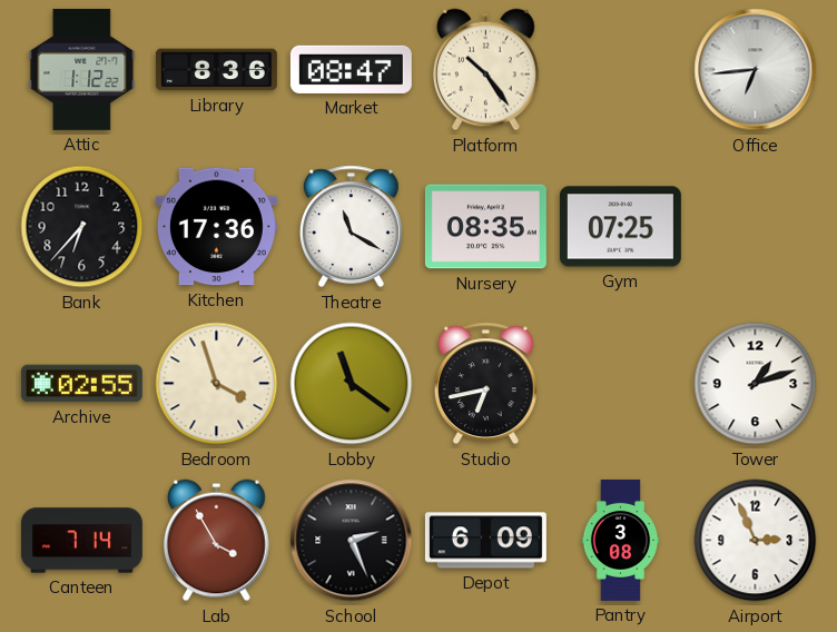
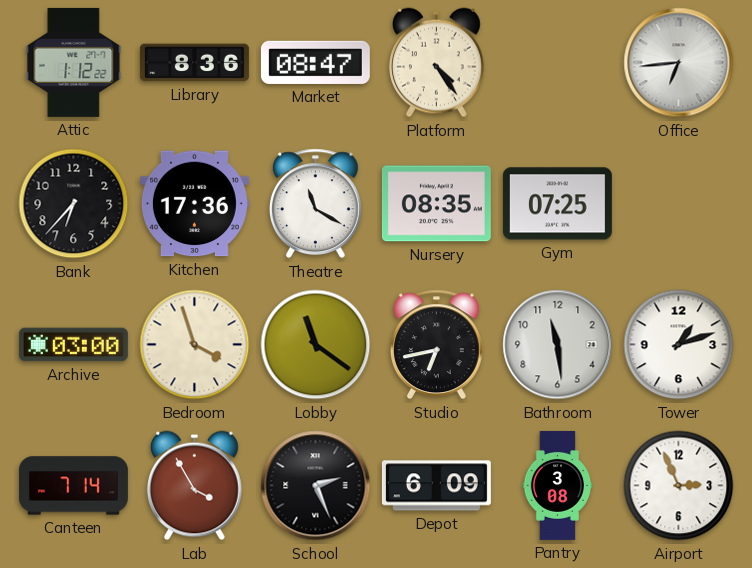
Platform: 10:24 -> 4:24
Archive: 02:55 -> 03:00
Bathroom: none -> 11:29
